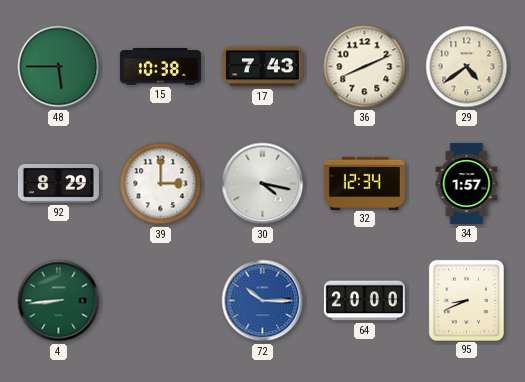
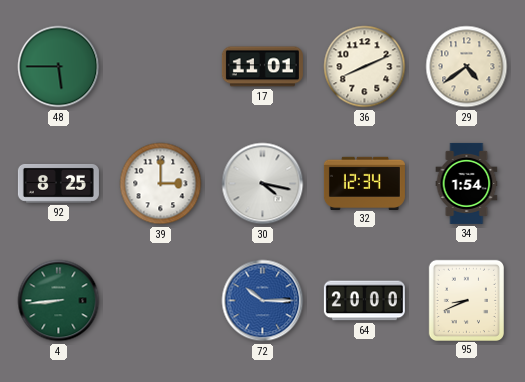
15: 10:38 -> none
17: 7:43 -> 11:01
92: 8:29 -> 8:25
34: 1:57 -> 1:54
